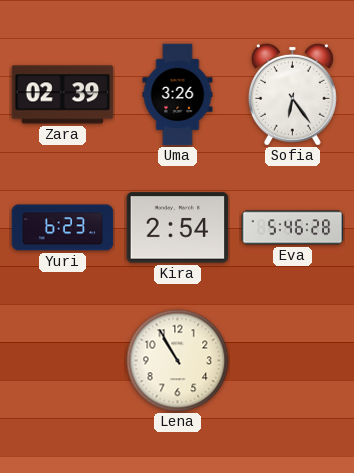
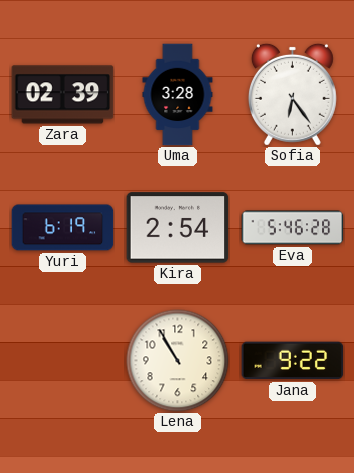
Uma: 3:26 -> 3:28
Yuri: 6:23 -> 6:19
Jana: none -> 9:22
